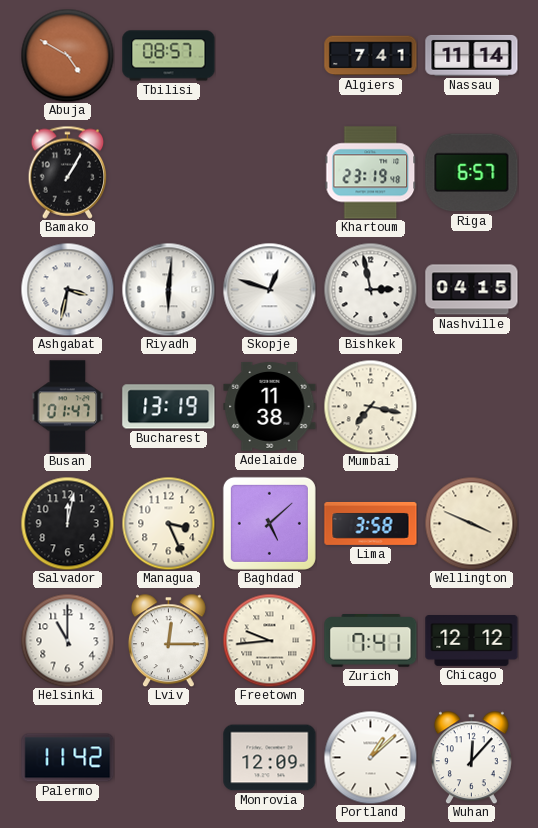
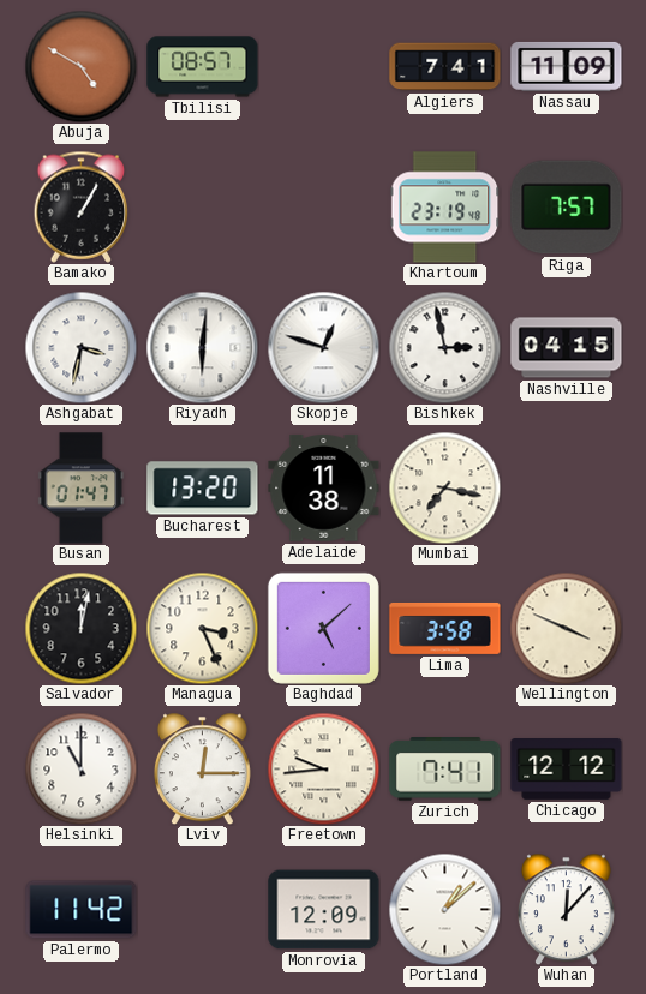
Nassau: 11:14 -> 11:09
Riga: 6:57 -> 7:57
Bucharest: 13:19 -> 13:20
